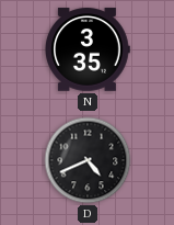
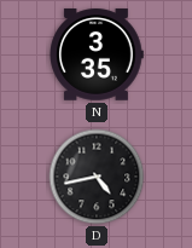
D: 4:41 -> 4:43
